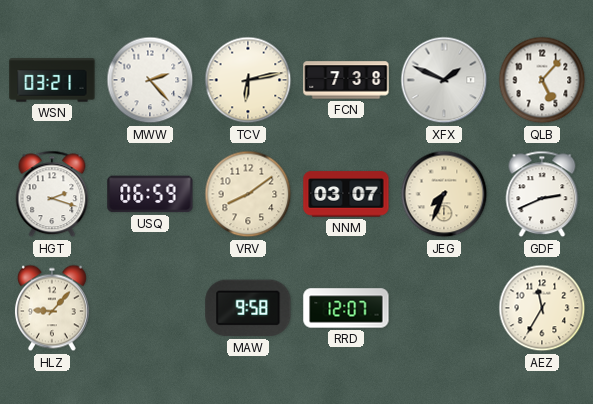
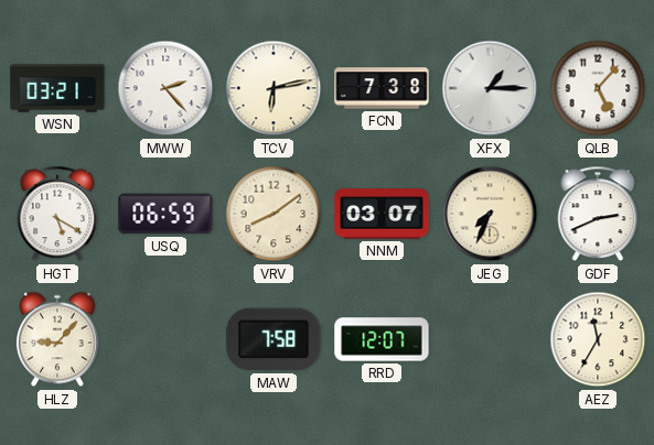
XFX: 1:49 -> 1:15
HGT: 2:18 -> 5:20
MAW: 9:58 -> 7:58
